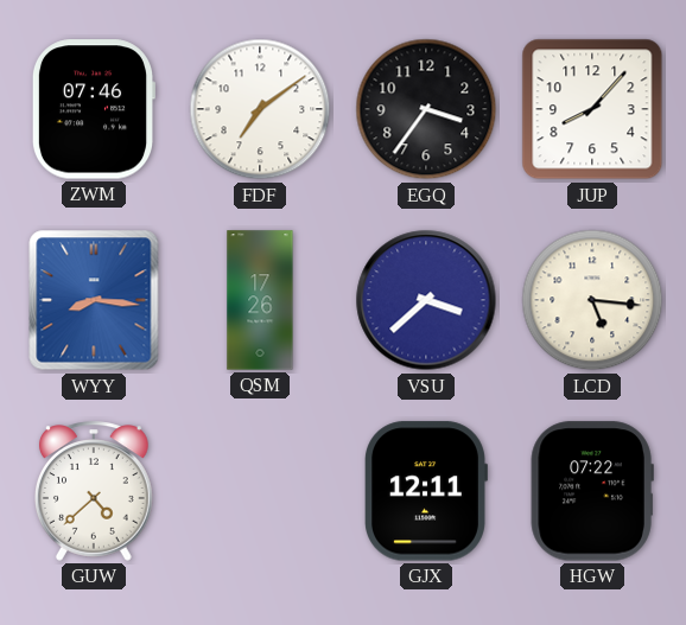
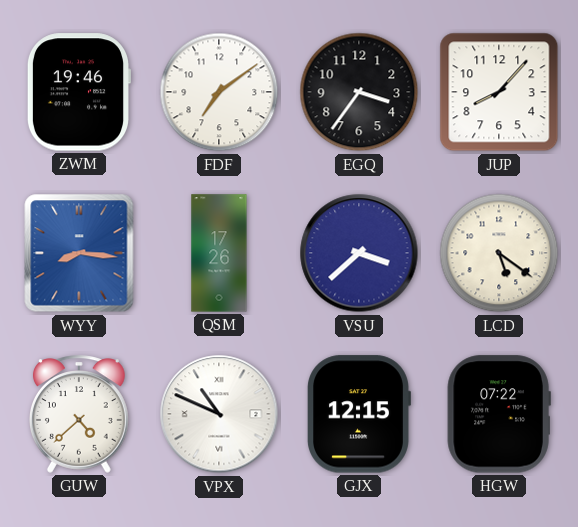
ZWM: 07:46 -> 19:46
LCD: 5:16 -> 5:21
VPX: none -> 10:49
GJX: 12:11 -> 12:15
